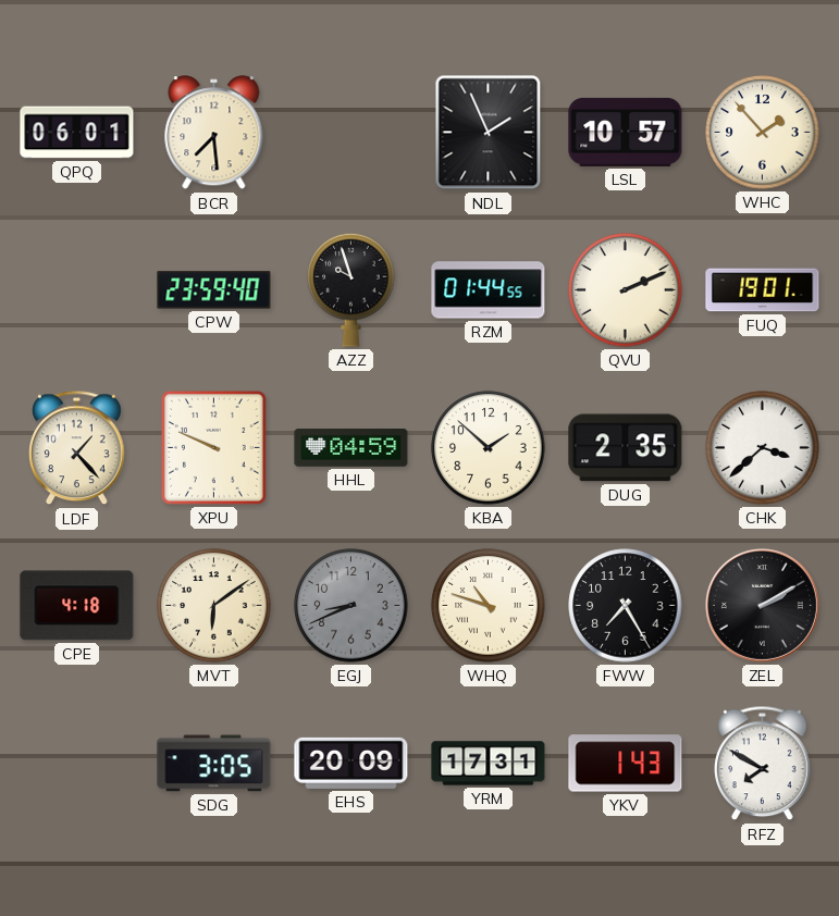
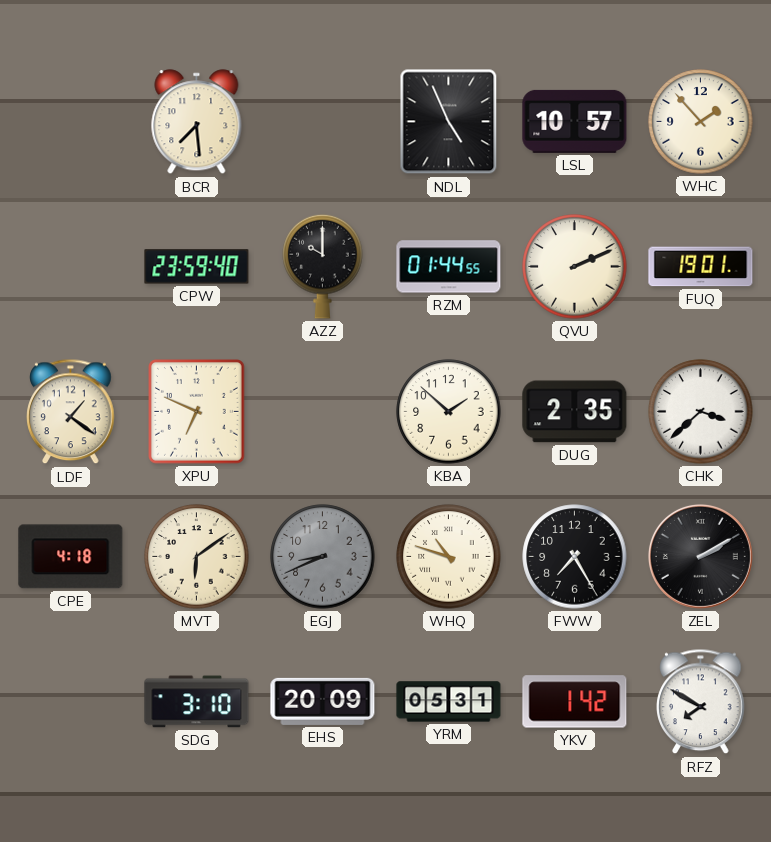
QPQ: 06:01 -> none
NDL: 1:56 -> 4:56
AZZ: 9:57 -> 10:00
LDF: 1:23 -> 1:21
XPU: 9:49 -> 6:49
HHL: 04:59 -> none
SDG: 3:05 -> 3:10
YRM: 17:31 -> 05:31
YKV: 1:43 -> 1:42
